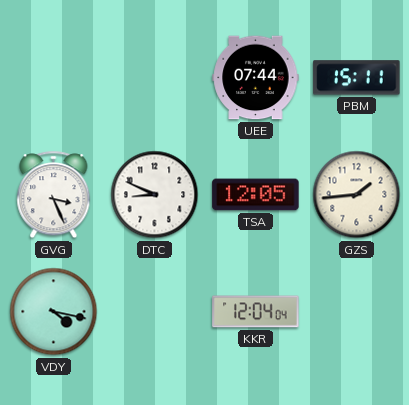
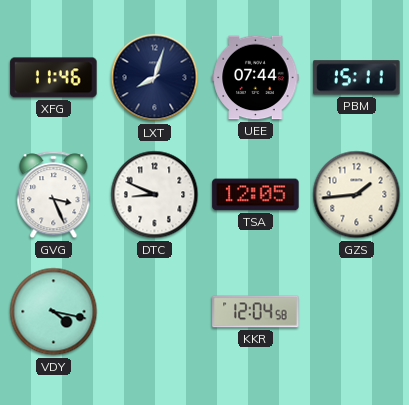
XFG: none -> 11:46
LXT: none -> 8:03
KKR: 12:04:04 -> 12:04:58
